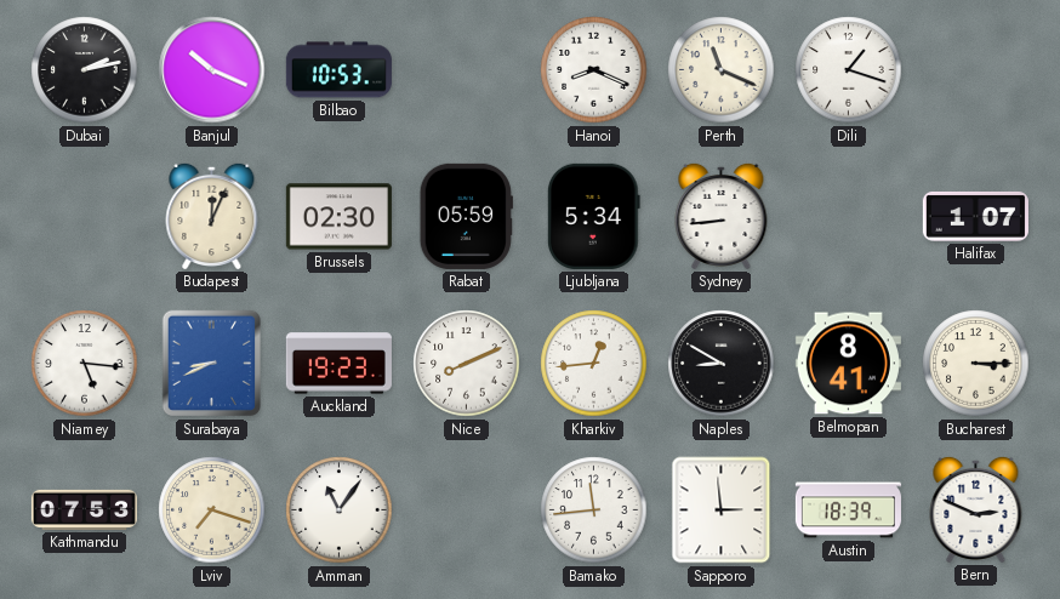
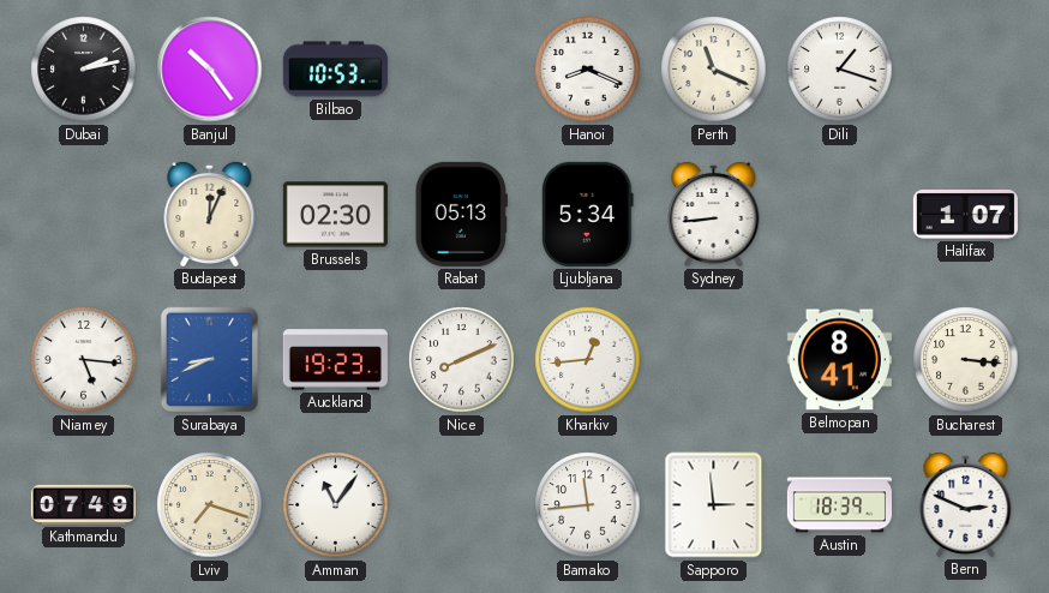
Banjul: 10:19 -> 10:24
Rabat: 05:59 -> 05:13
Naples: 8:50 -> none
Bucharest: 3:15 -> 3:16
Kathmandu: 07:53 -> 07:49
